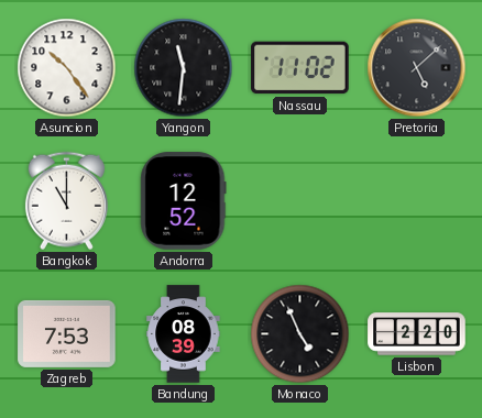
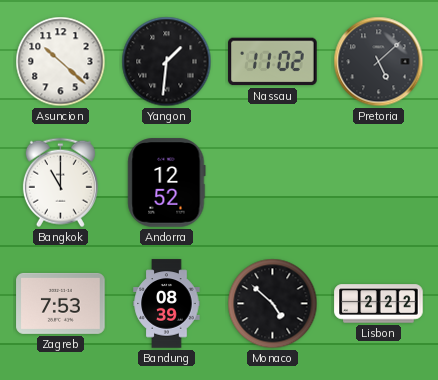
Asuncion: 10:24 -> 10:22
Yangon: 11:31 -> 1:31
Monaco: 4:56 -> 4:52
Lisbon: 2:20 -> 2:22
